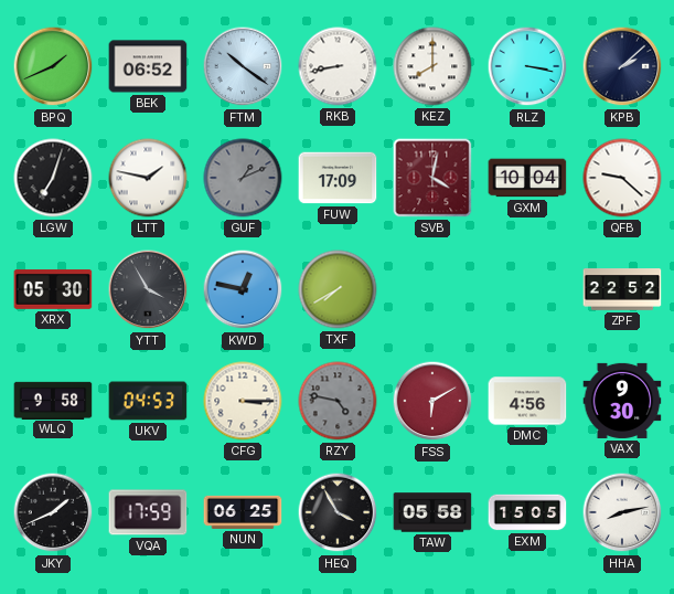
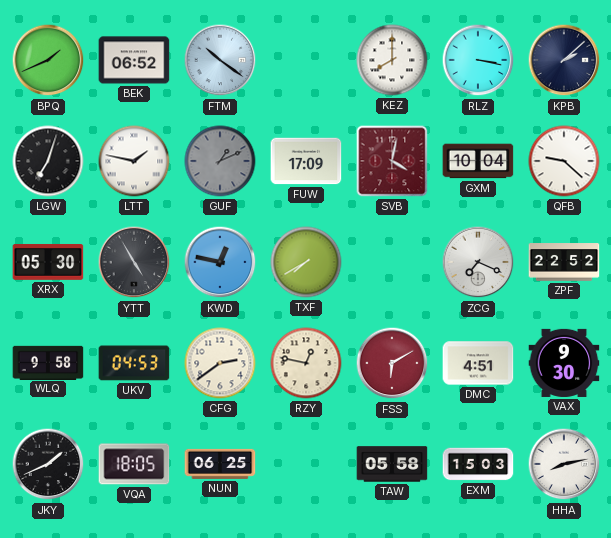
RKB: 8:43 -> none
YTT: 3:55 -> 4:55
ZCG: none -> 7:19
CFG: 3:15 -> 2:39
RZY: 4:47 -> 12:47
RZY dial: grey -> cream
DMC: 4:56 -> 4:51
VQA: 17:59 -> 18:05
HEQ: 3:55 -> none
EXM: 15:05 -> 15:03
